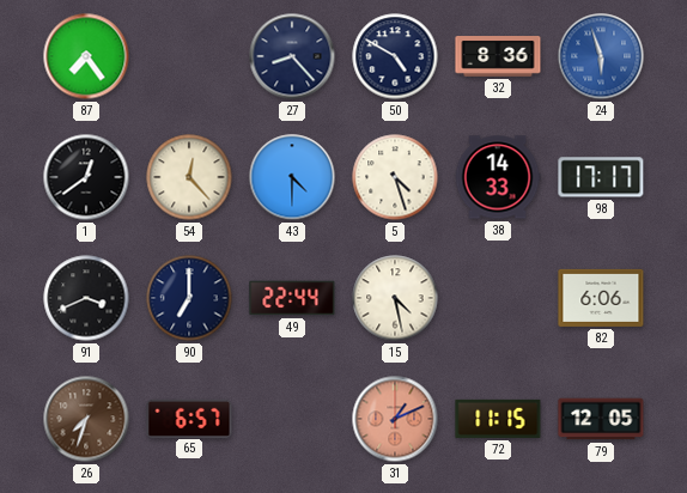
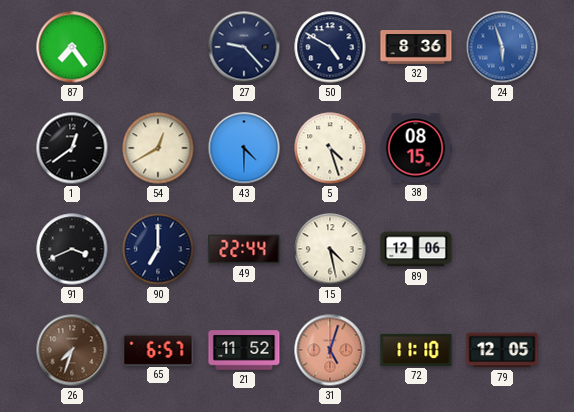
27: 8:23 -> 9:23
54: 12:23 -> 12:40
38: 14:33 -> 08:15
98: 17:17 -> none
89: none -> 12:06
82: 6:06 -> none
21: none -> 11:52
31: 1:11 -> 5:03
72: 11:15 -> 11:10
